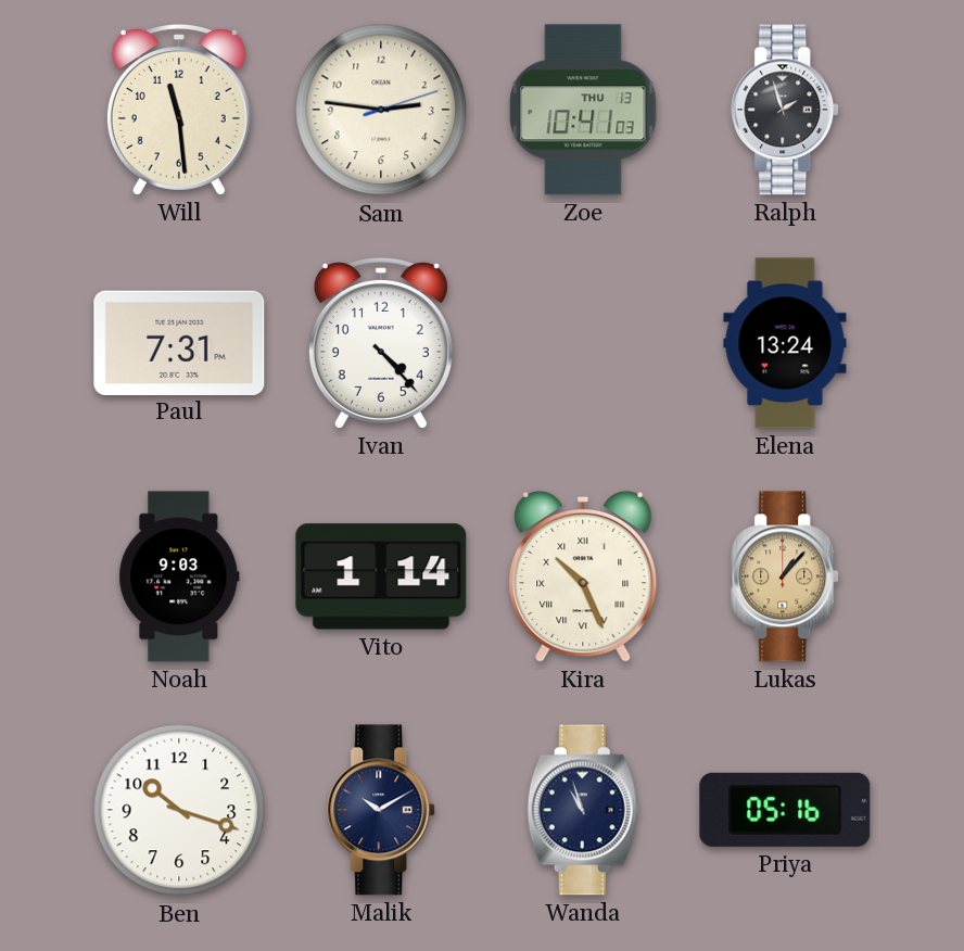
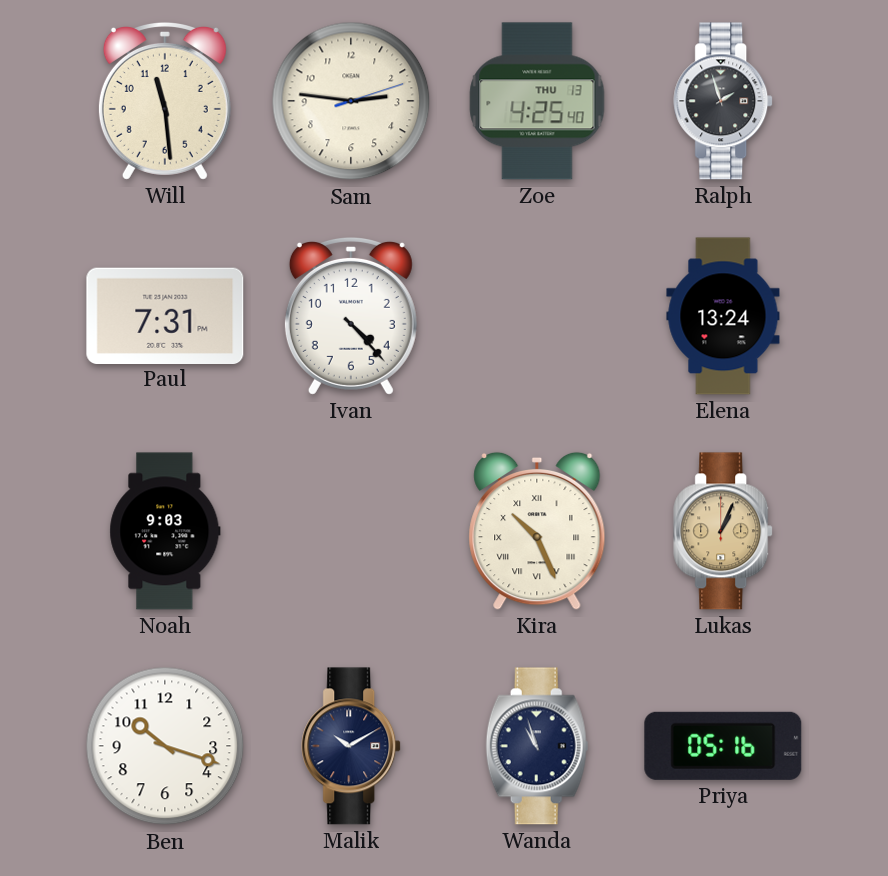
Zoe: 10:41 -> 4:25
Vito: 1:14 -> none
Lukas: 1:07 -> 1:04
